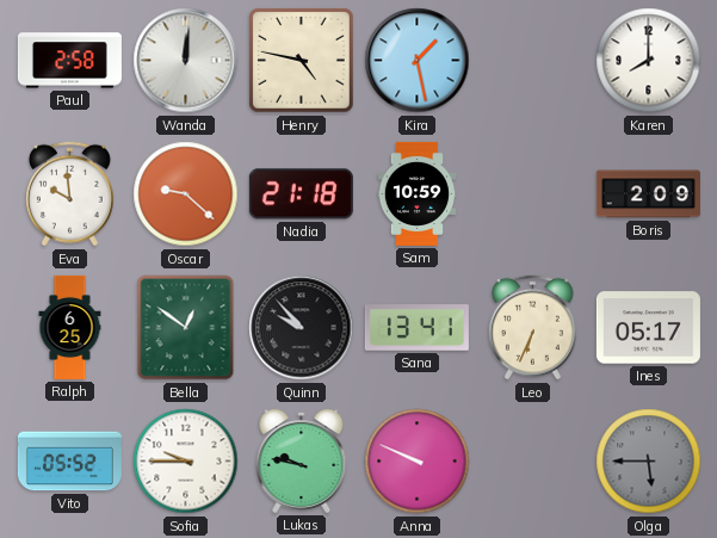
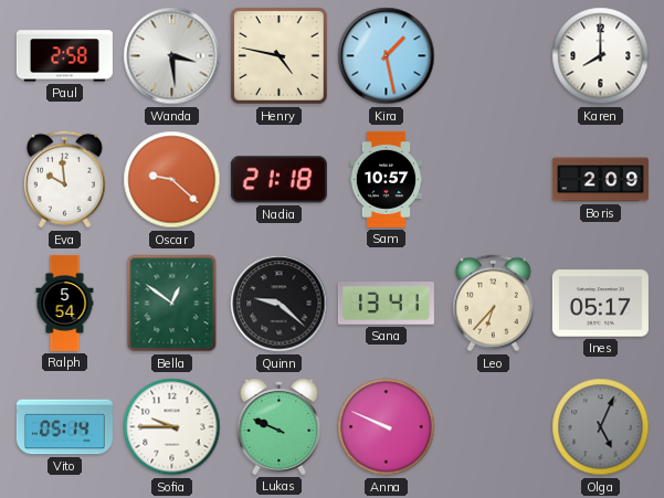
Wanda: 12:01 -> 3:29
Sam: 10:59 -> 10:57
Ralph: 6:25 -> 5:54
Quinn: 9:53 -> 9:22
Leo: 6:34 -> 6:37
Vito: 05:52 -> 05:14
Lukas: 9:47 -> 9:49
Olga: 5:45 -> 5:04
